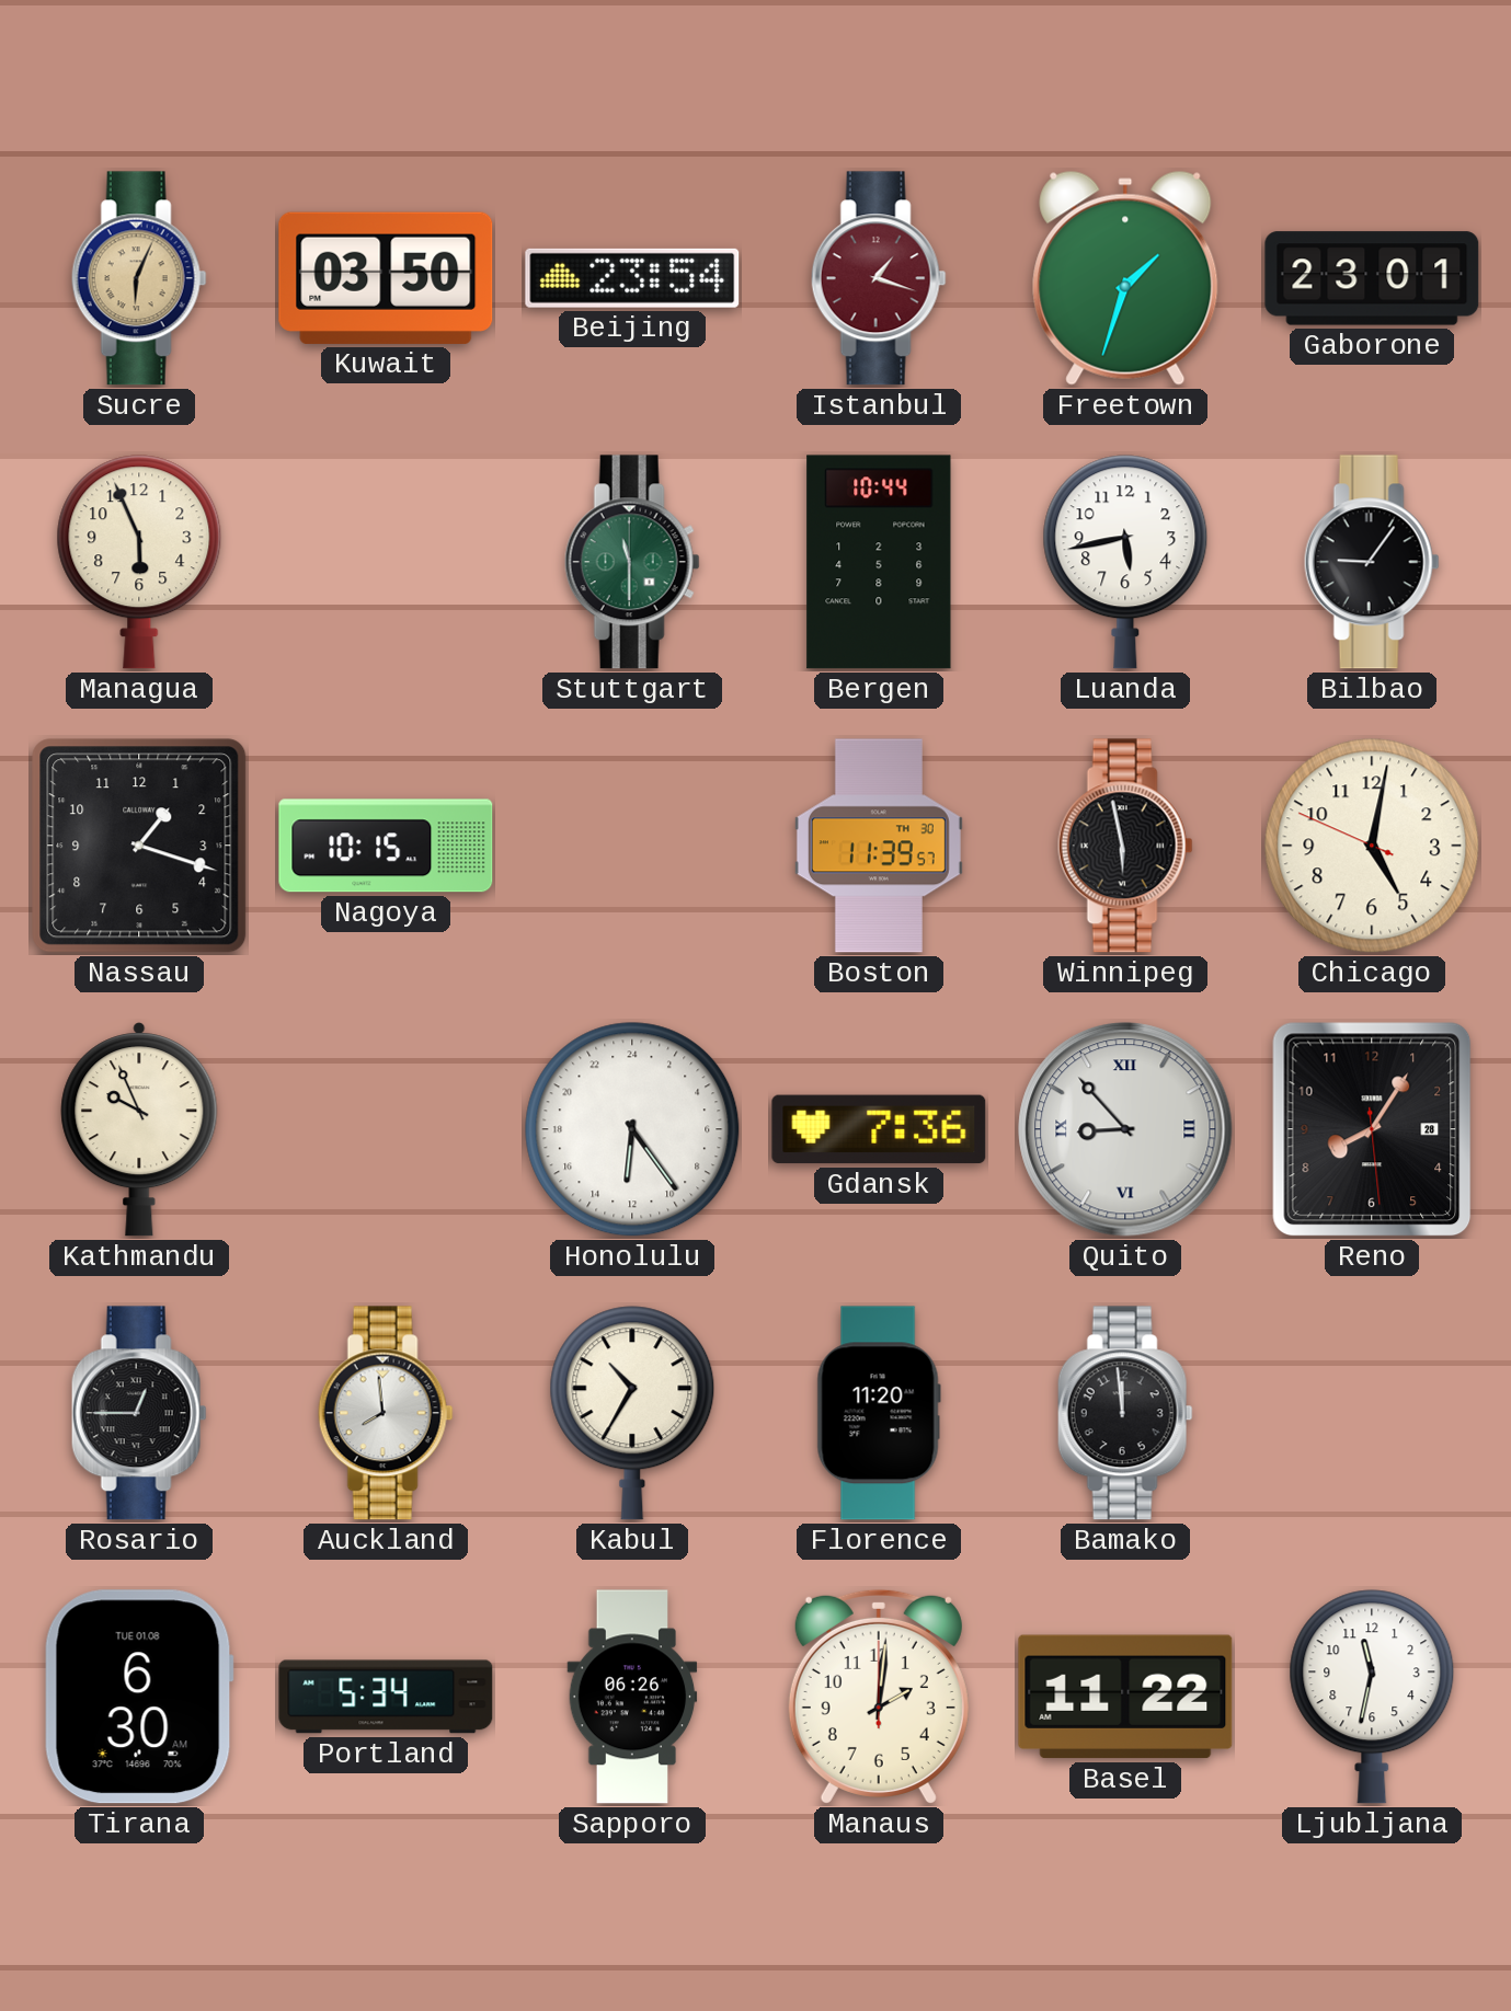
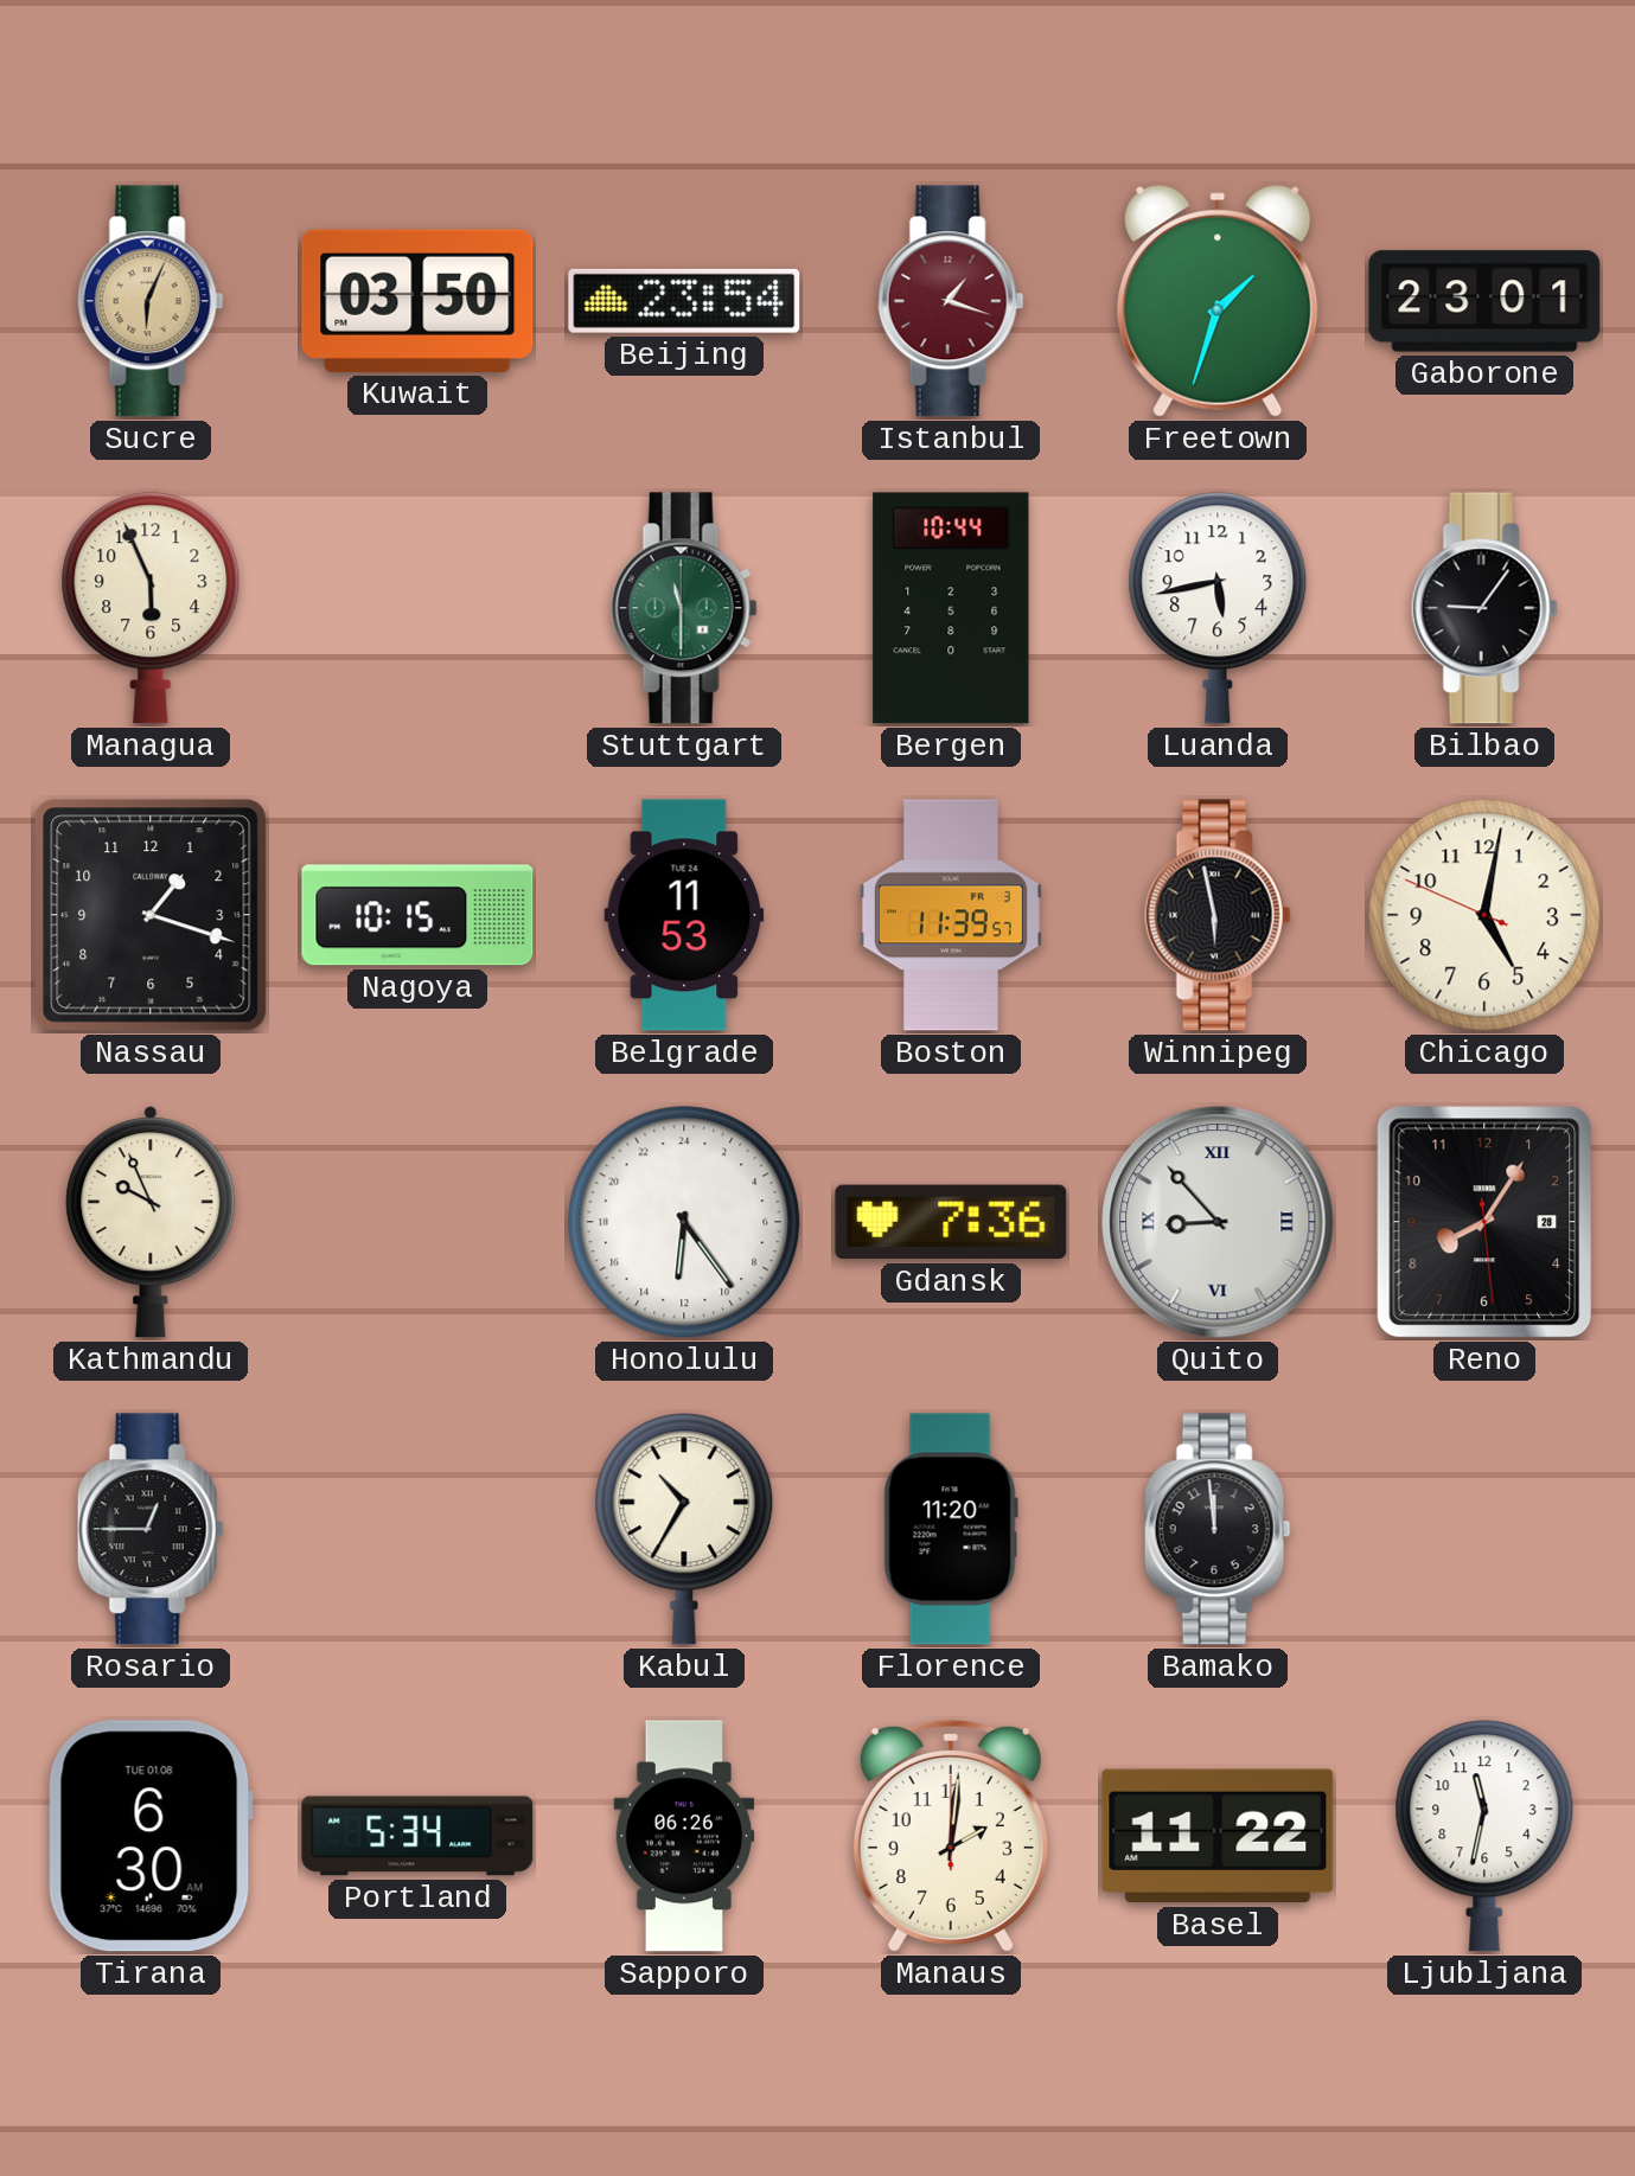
Belgrade: none -> 11:53
Boston date: TH 30 -> FR 3
Auckland: 7:59 -> none
